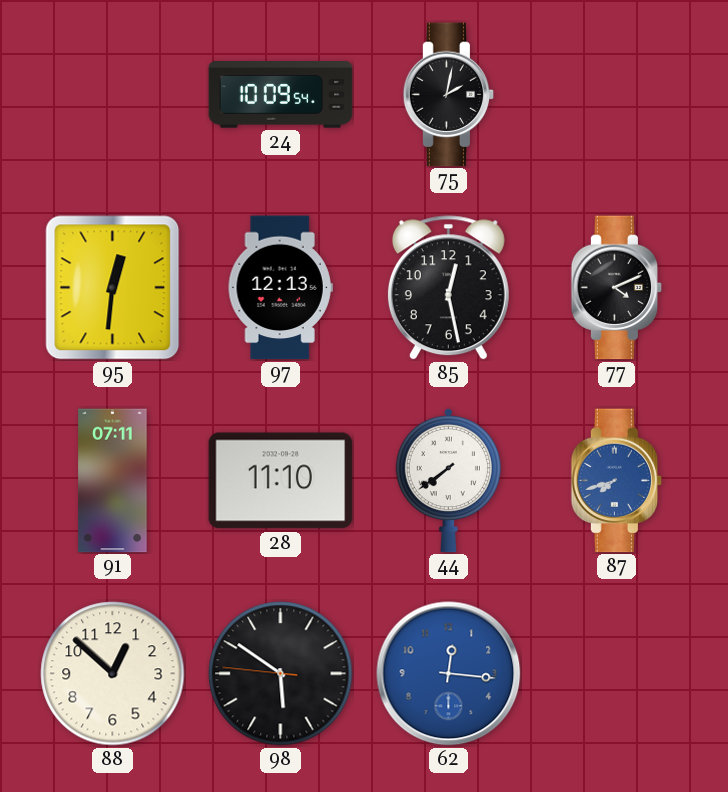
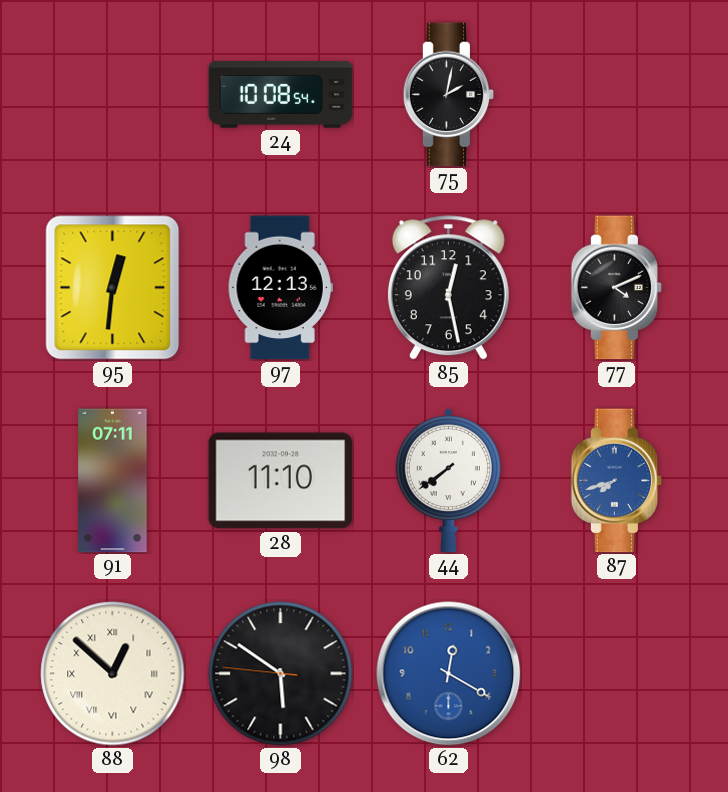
24: 10:09 -> 10:08
88 numerals: Arabic -> Roman
62: 12:16 -> 12:20
